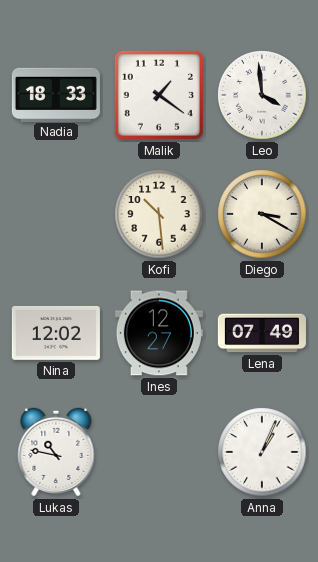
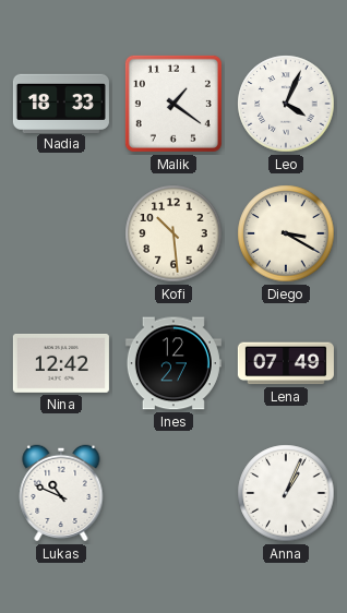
Leo: 3:59 -> 4:04
Nina: 12:02 -> 12:42
Lukas: 10:47 -> 10:49
